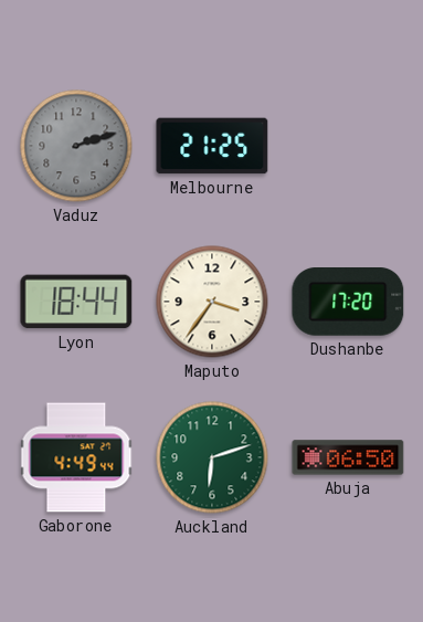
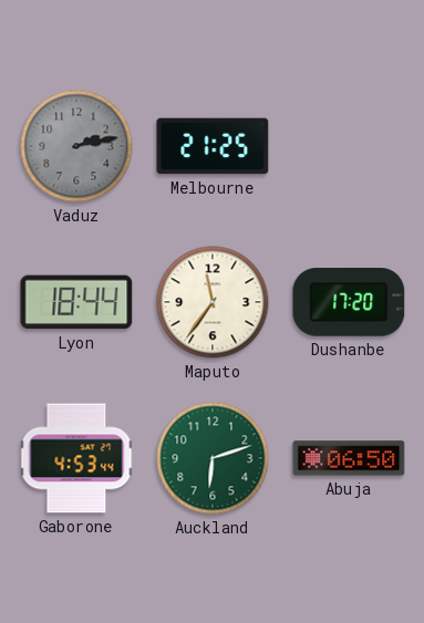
Vaduz: 2:12 -> 2:13
Maputo: 3:36 -> 11:36
Gaborone: 4:49 -> 4:53
